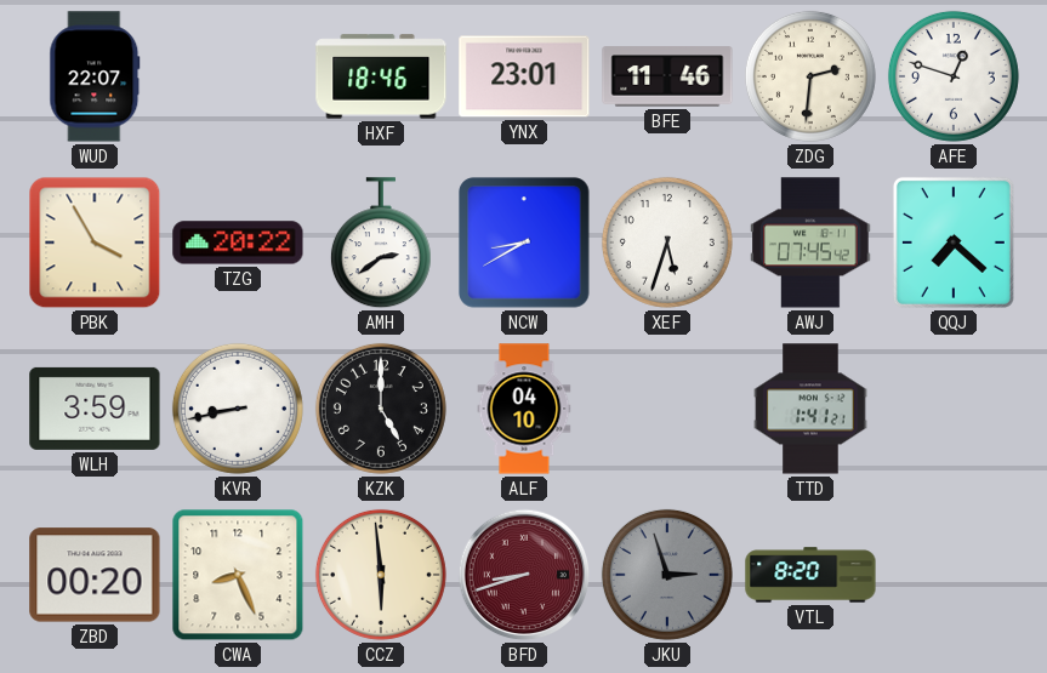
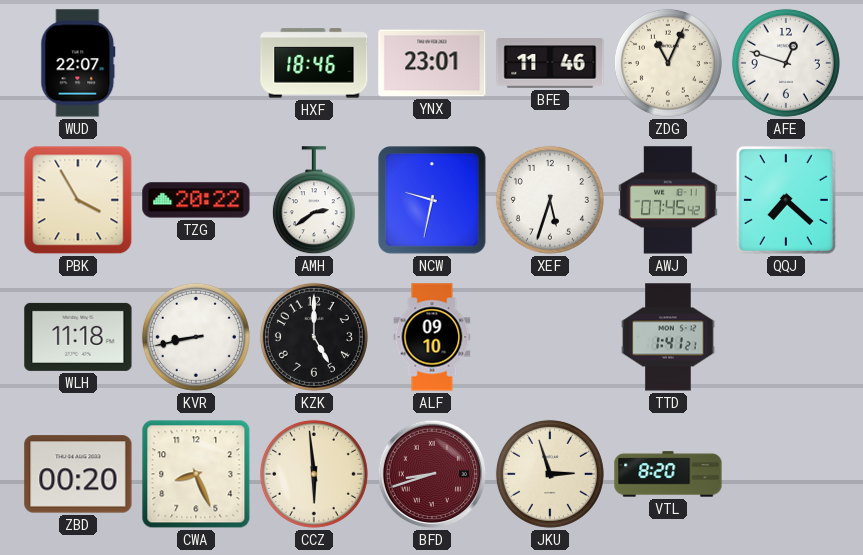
ZDG: 2:31 -> 11:04
NCW: 8:40 -> 9:32
WLH: 3:59 -> 11:18
ALF: 04:10 -> 09:10
JKU dial: grey -> cream
